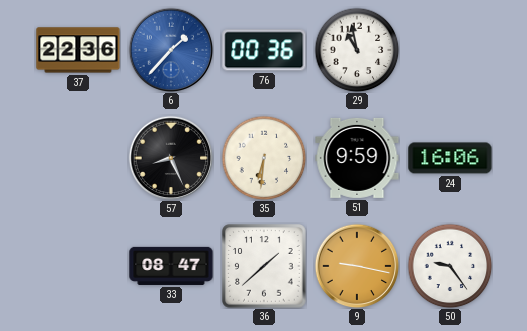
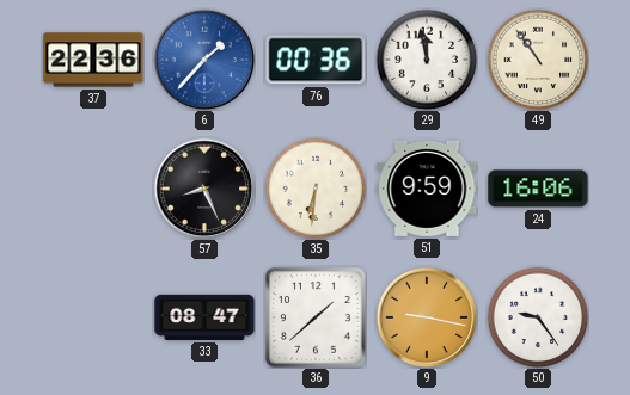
29: 10:58 -> 11:58
49: none -> 10:54
